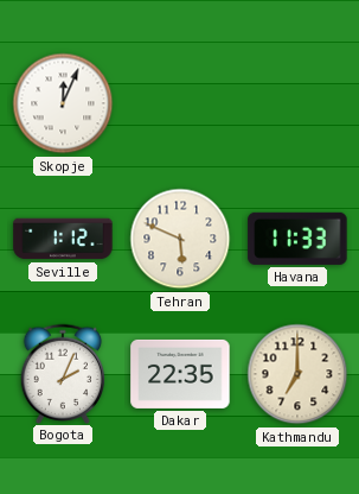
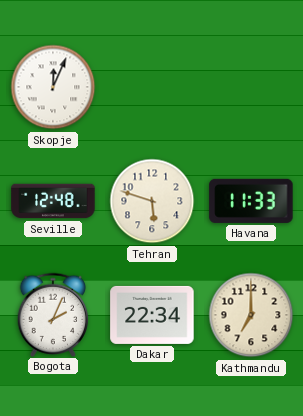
Seville: 1:12 -> 12:48
Tehran: 5:49 -> 5:48
Dakar: 22:35 -> 22:34
